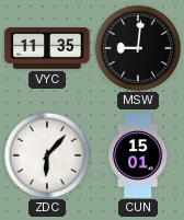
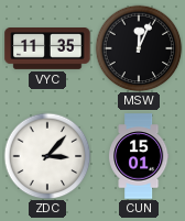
MSW: 9:01 -> 12:04
ZDC: 6:07 -> 3:07
